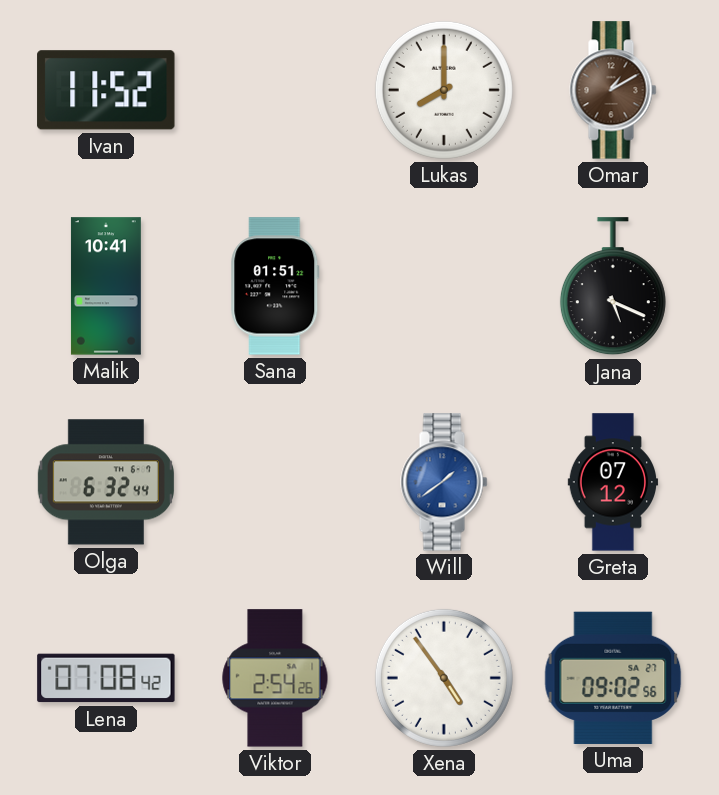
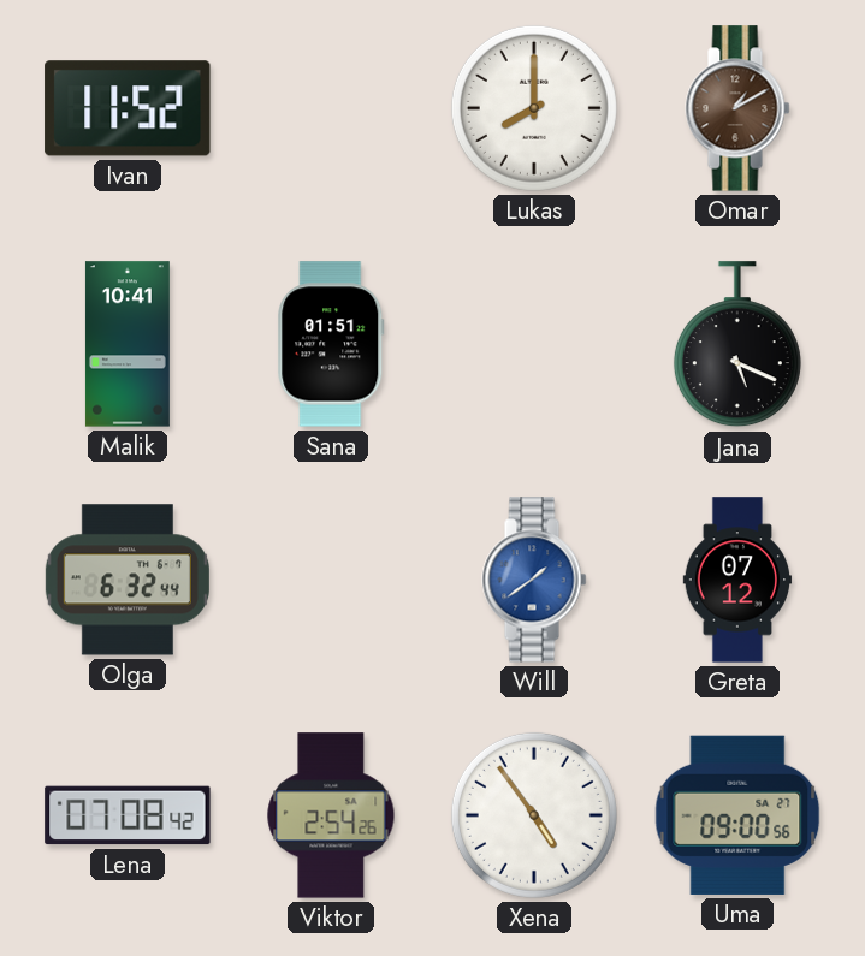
Uma: 09:02 -> 09:00
